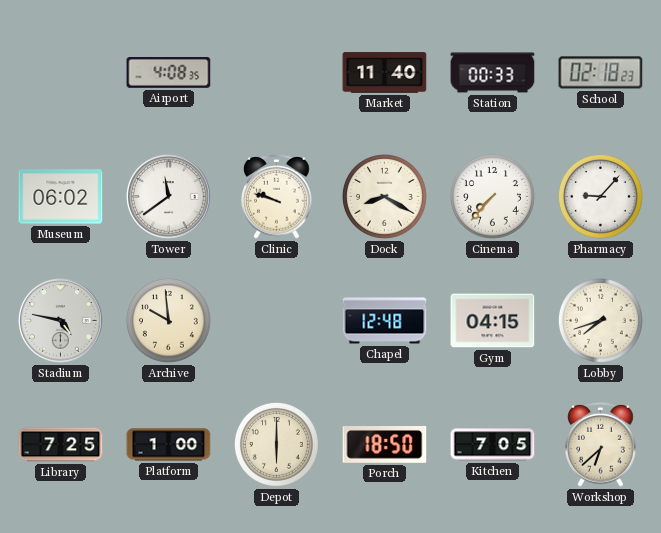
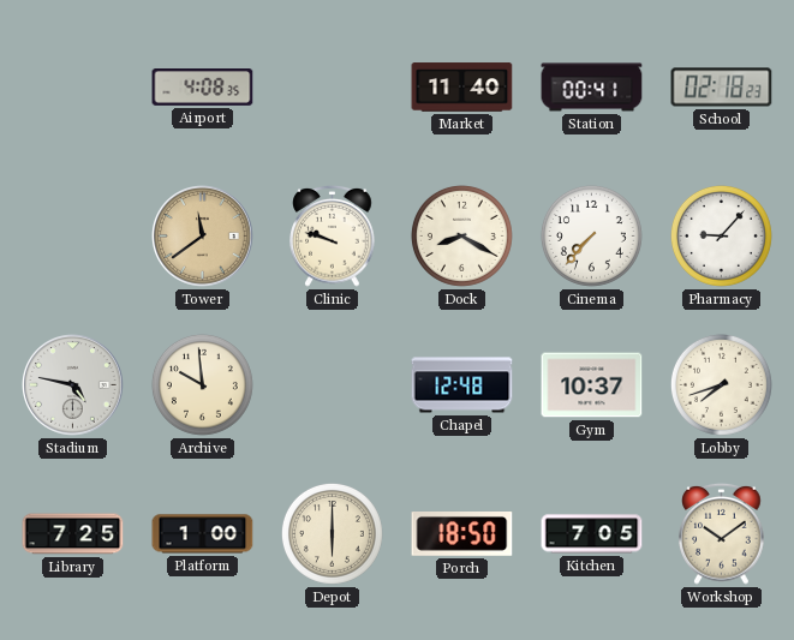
Station: 00:33 -> 00:41
Museum: 06:02 -> none
Tower dial: white -> champagne
Gym: 04:15 -> 10:37
Workshop: 6:38 -> 10:09
